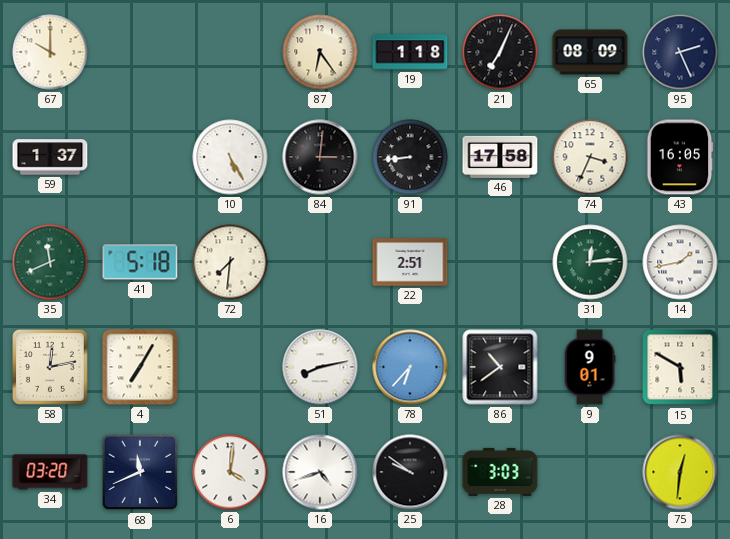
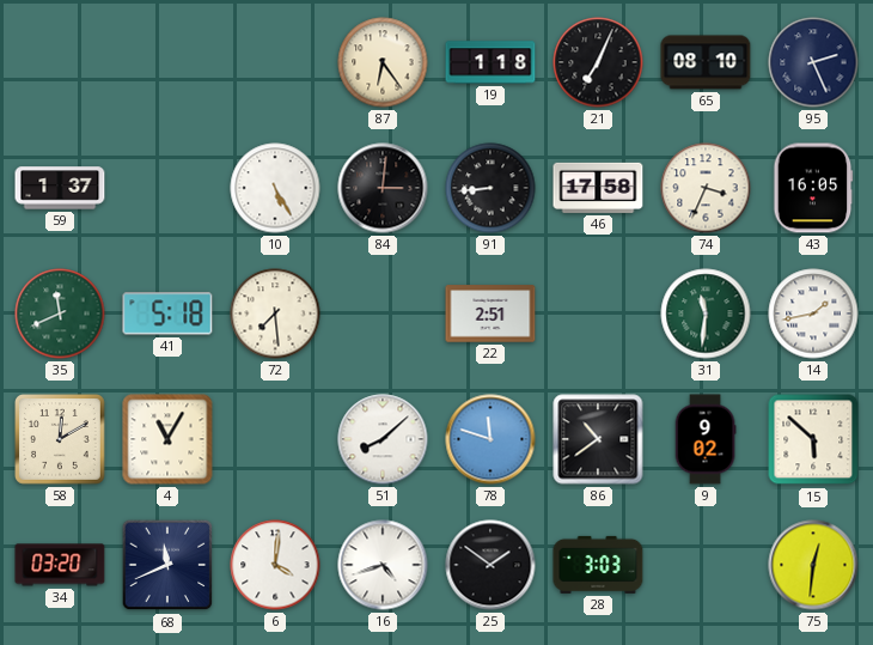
67: 10:00 -> none
65: 08:09 -> 08:10
72: 7:31 -> 7:29
31: 12:14 -> 11:31
58: 12:13 -> 12:10
4: 7:05 -> 11:05
51: 8:13 -> 8:08
78: 6:37 -> 11:48
9: 9:01 -> 9:02
15: 5:50 -> 5:52
25: 9:51 -> 1:51
